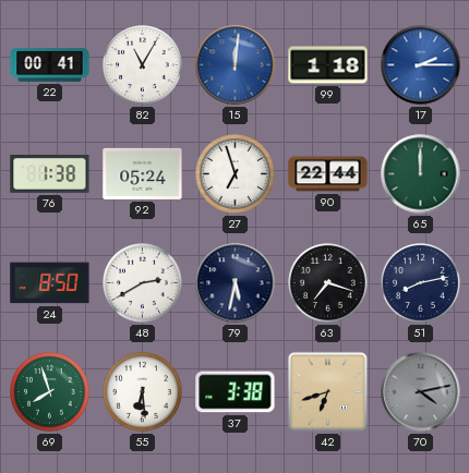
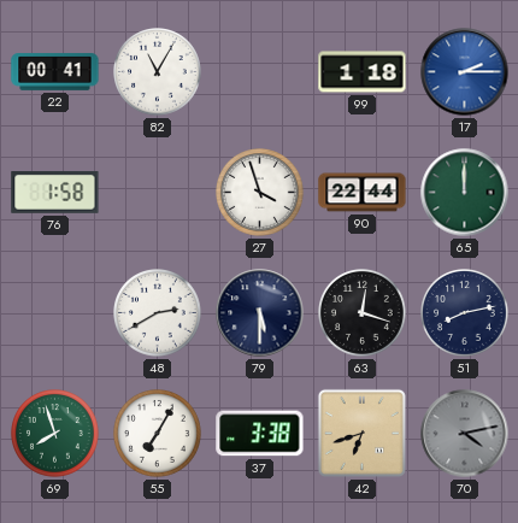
15: 12:01 -> none
76: 1:38 -> 1:58
92: 05:24 -> none
27: 6:57 -> 3:57
24: 8:50 -> none
79: 5:32 -> 5:30
63: 7:18 -> 12:18
55: 6:29 -> 7:05
